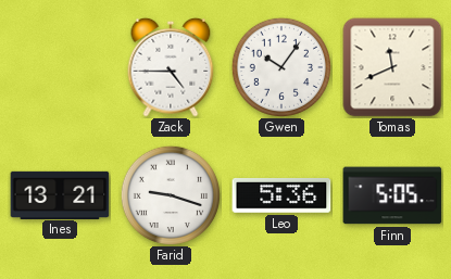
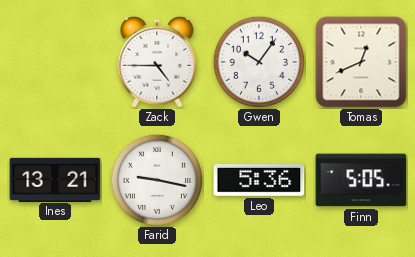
Tomas: 11:41 -> 12:41
Farid: 9:18 -> 9:17
